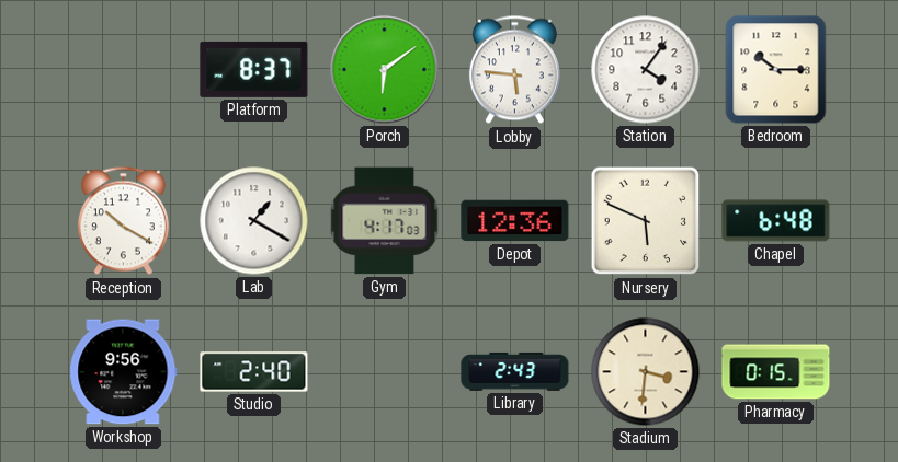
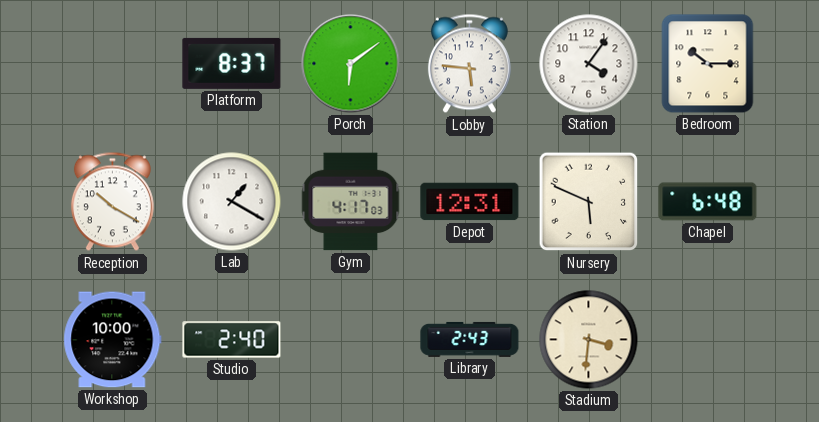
Depot: 12:36 -> 12:31
Workshop: 9:56 -> 10:00
Pharmacy: 0:15 -> none
